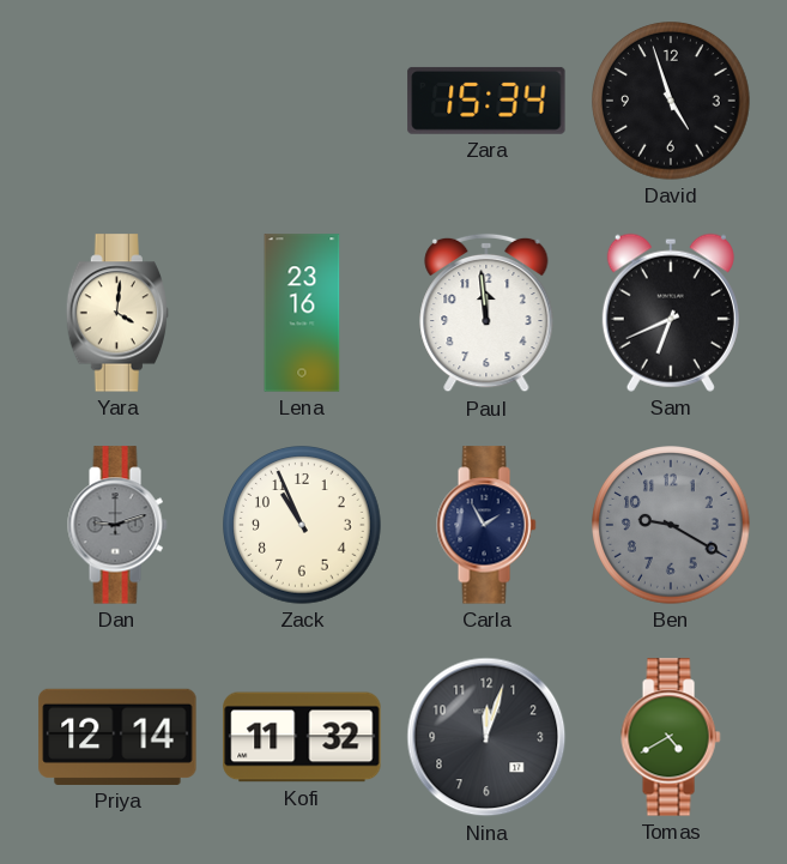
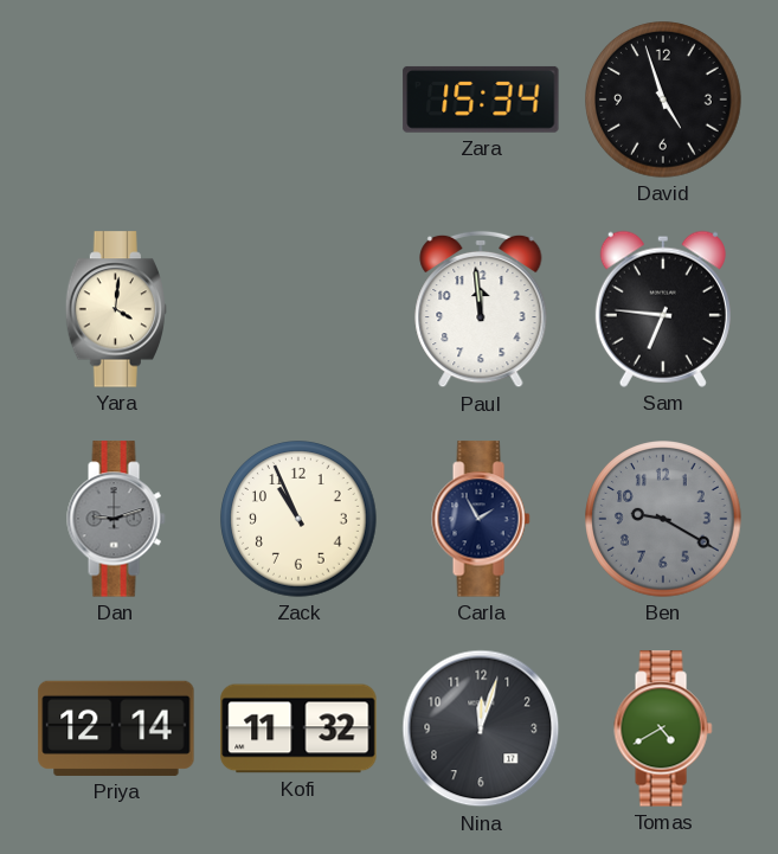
Lena: 23:16 -> none
Sam: 6:41 -> 6:46
